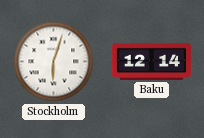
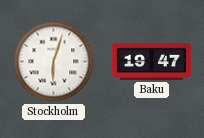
Baku: 12:14 -> 19:47
